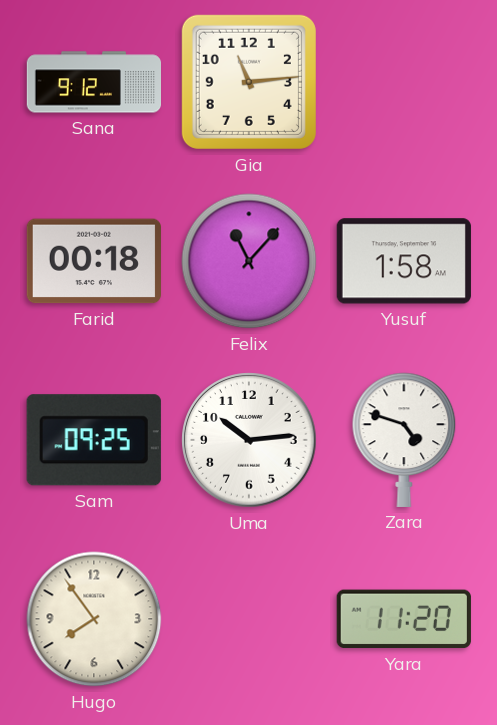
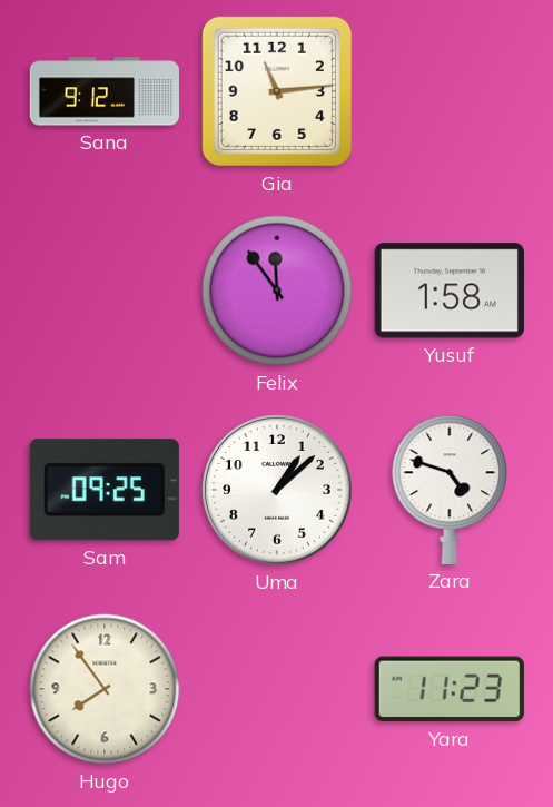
Farid: 00:18 -> none
Felix: 11:07 -> 11:54
Uma: 10:14 -> 1:08
Yara: 11:20 -> 11:23
